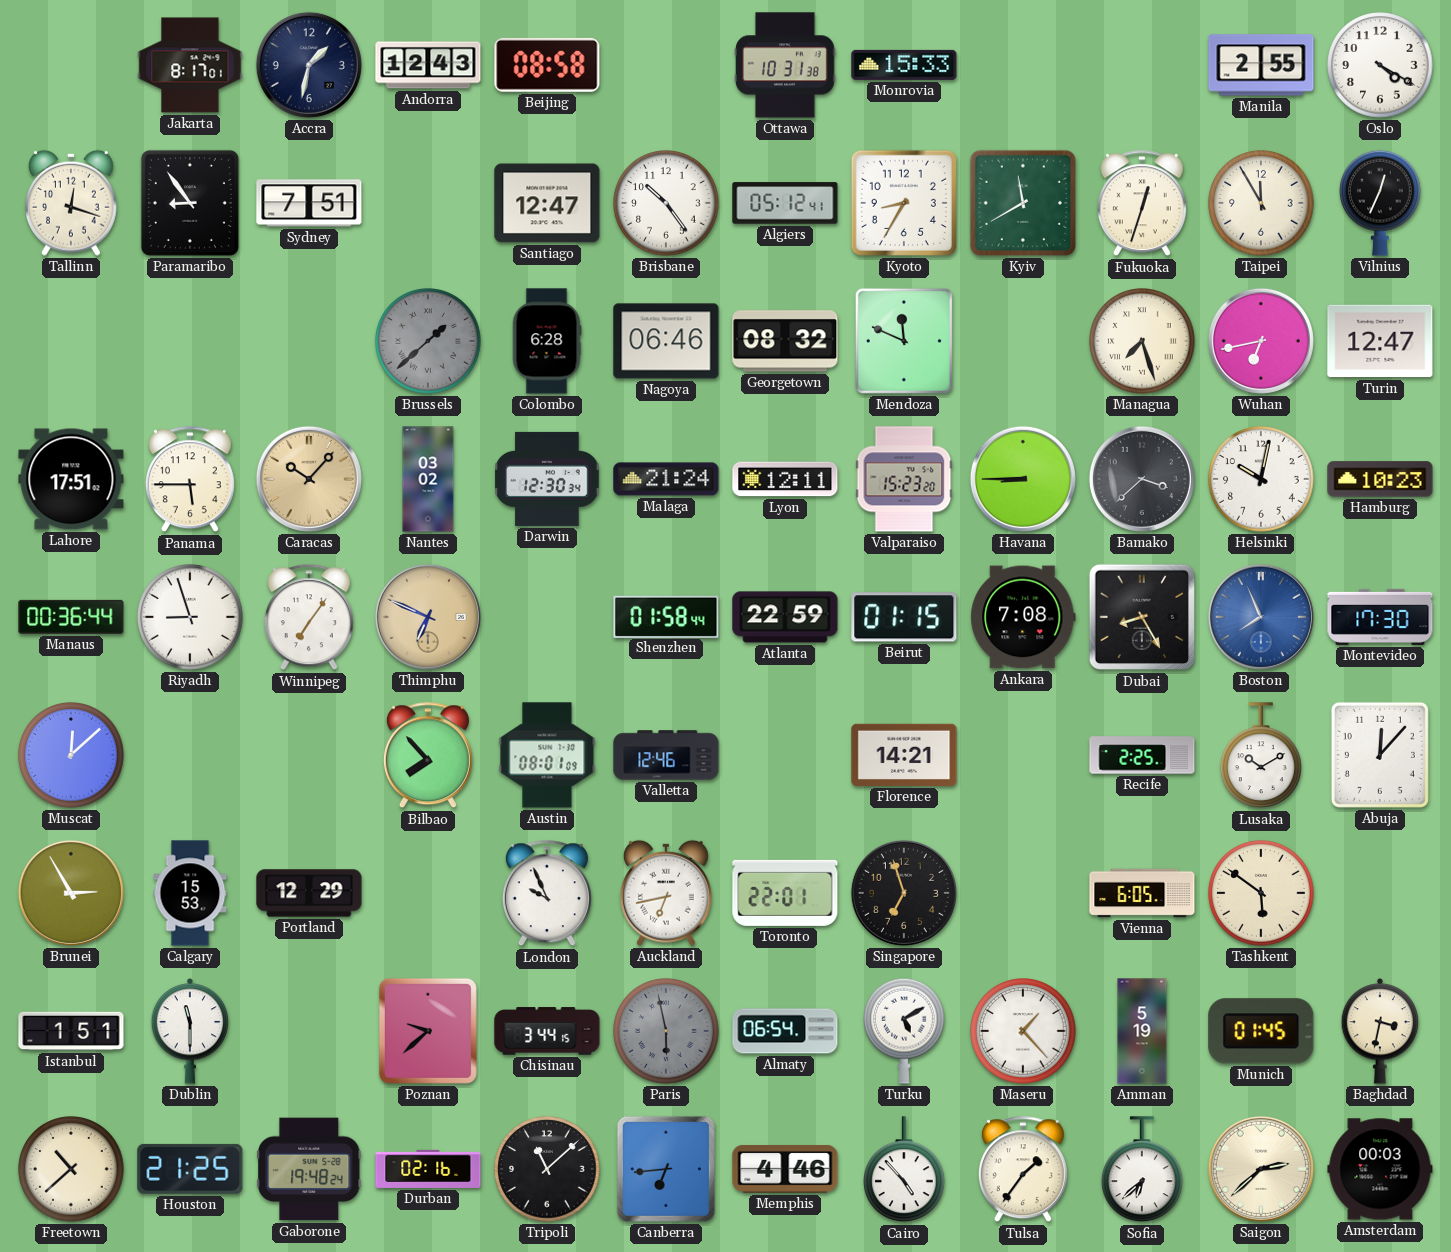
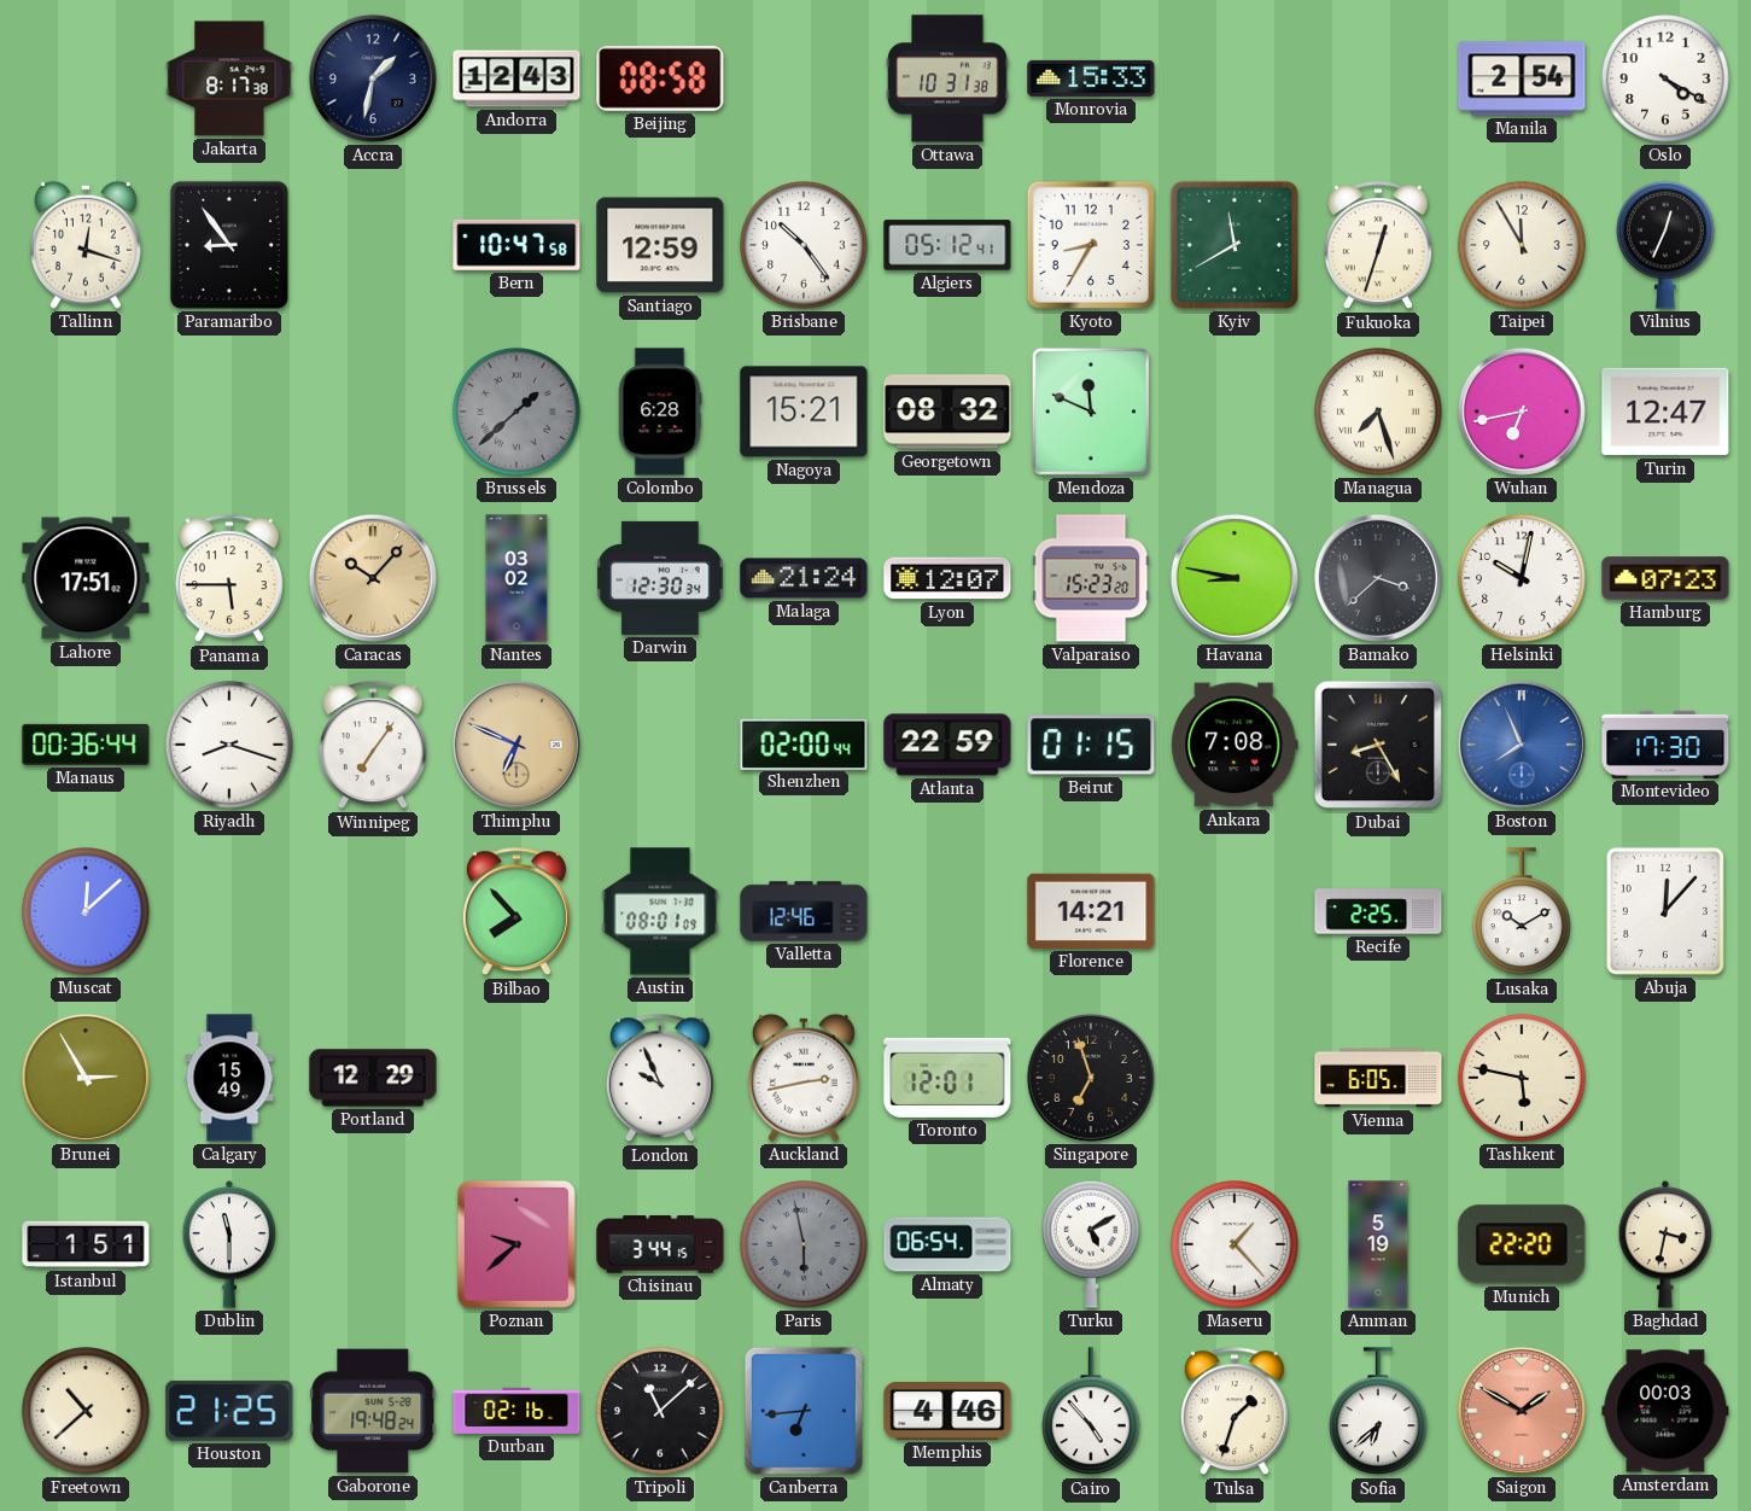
Jakarta: 8:17:01 -> 8:17:38
Manila: 2:55 -> 2:54
Sydney: 7:51 -> none
Bern: none -> 10:47
Santiago: 12:47 -> 12:59
Nagoya: 06:46 -> 15:21
Lyon: 12:11 -> 12:07
Havana: 8:45 -> 8:47
Hamburg: 10:23 -> 07:23
Riyadh: 8:57 -> 8:18
Shenzhen: 01:58 -> 02:00
Calgary: 15:53 -> 15:49
Auckland: 6:43 -> 2:43
Toronto: 22:01 -> 12:01
Tashkent: 5:51 -> 5:47
Munich: 01:45 -> 22:20
Tulsa: 1:36 -> 1:33
Saigon: 2:38 -> 1:50
Saigon dial: cream -> salmon
